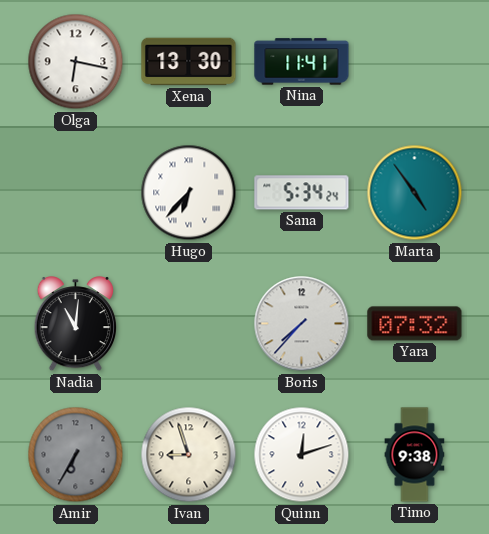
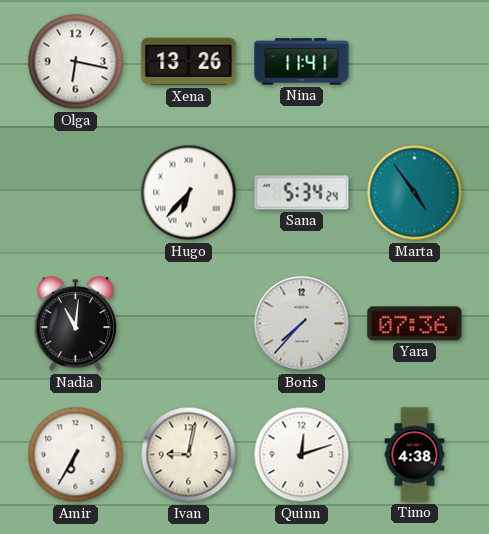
Xena: 13:30 -> 13:26
Yara: 07:32 -> 07:36
Amir dial: grey -> white
Ivan: 8:57 -> 9:02
Timo: 9:38 -> 4:38
